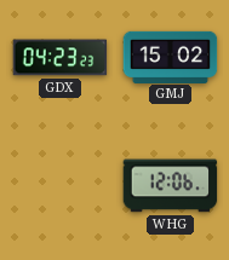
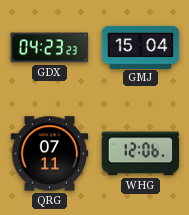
GMJ: 15:02 -> 15:04
QRG: none -> 07:11
